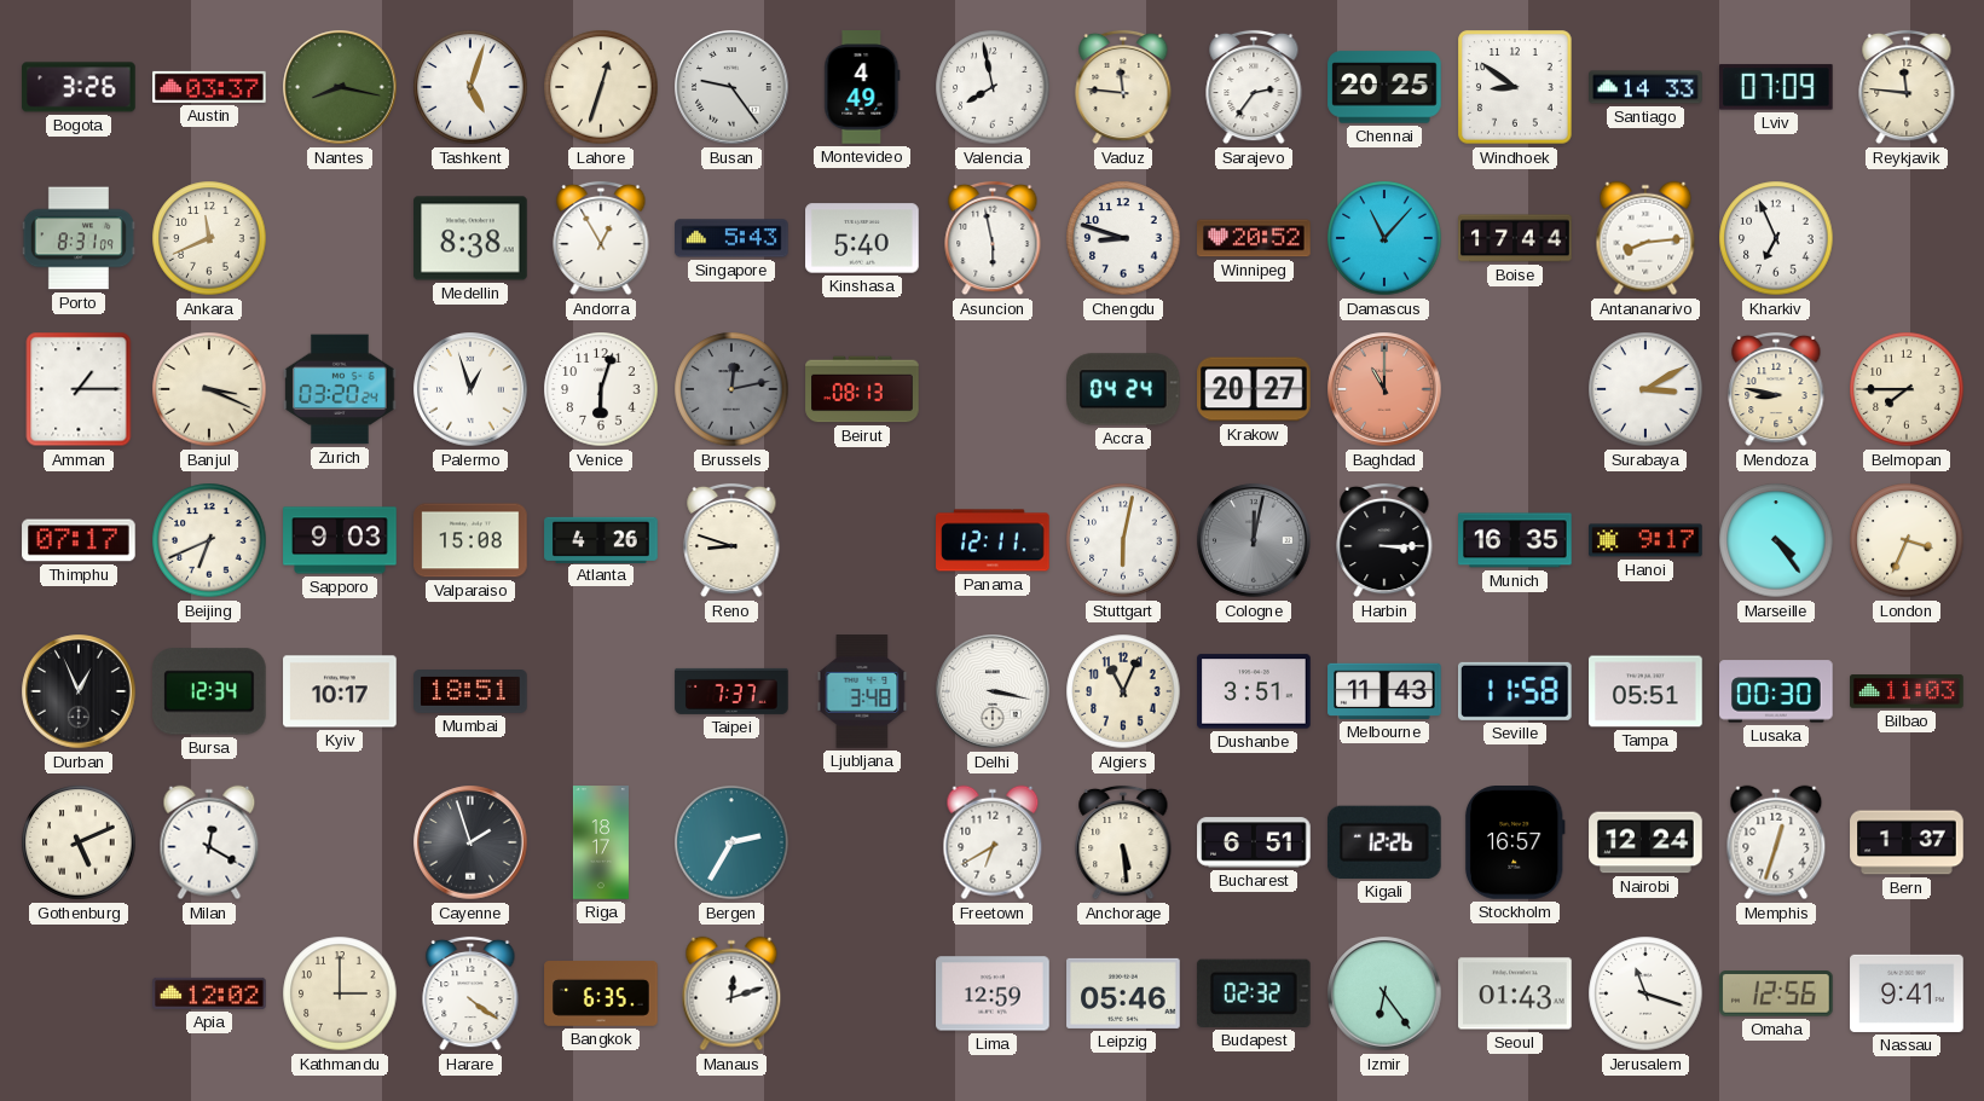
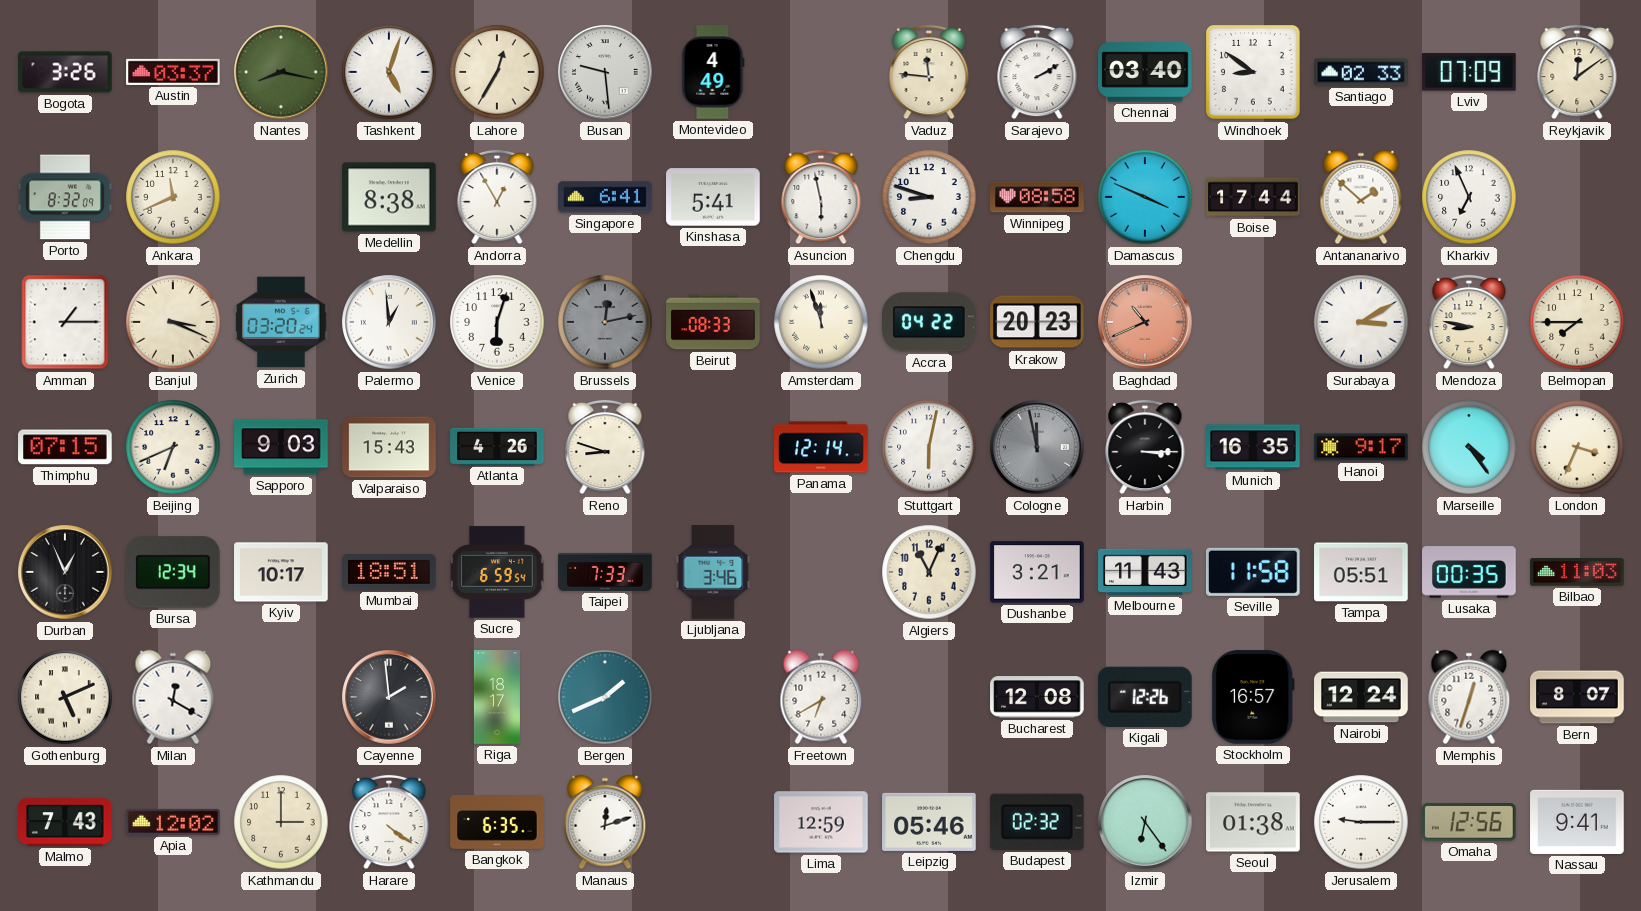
Lahore: 12:33 -> 12:35
Busan: 9:24 -> 9:29
Valencia: 7:58 -> none
Sarajevo: 2:36 -> 2:10
Chennai: 20:25 -> 03:40
Santiago: 14:33 -> 02:33
Reykjavik: 11:46 -> 12:09
Porto: 8:31 -> 8:32
Singapore: 5:43 -> 6:41
Kinshasa: 5:40 -> 5:41
Winnipeg: 20:52 -> 08:58
Damascus: 11:07 -> 3:49
Antananarivo: 8:14 -> 1:52
Palermo: 12:57 -> 12:59
Beirut: 08:13 -> 08:33
Amsterdam: none -> 11:57
Accra: 04:24 -> 04:22
Krakow: 20:27 -> 20:23
Baghdad: 11:00 -> 10:41
Thimphu: 07:17 -> 07:15
Valparaiso: 15:08 -> 15:43
Panama: 12:11 -> 12:14
Cologne: 12:02 -> 11:58
Sucre: none -> 6:59
Taipei: 7:37 -> 7:33
Ljubljana: 3:48 -> 3:46
Delhi: 3:17 -> none
Dushanbe: 3:51 -> 3:21
Lusaka: 00:30 -> 00:35
Cayenne: 1:57 -> 1:59
Bergen: 2:35 -> 1:41
Anchorage: 5:29 -> none
Bucharest: 6:51 -> 12:08
Bern: 1:37 -> 8:07
Malmo: none -> 7:43
Seoul: 01:43 -> 01:38
Jerusalem: 11:18 -> 9:15
